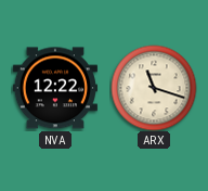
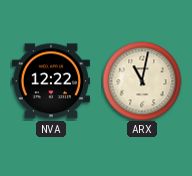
ARX: 11:18 -> 11:02
